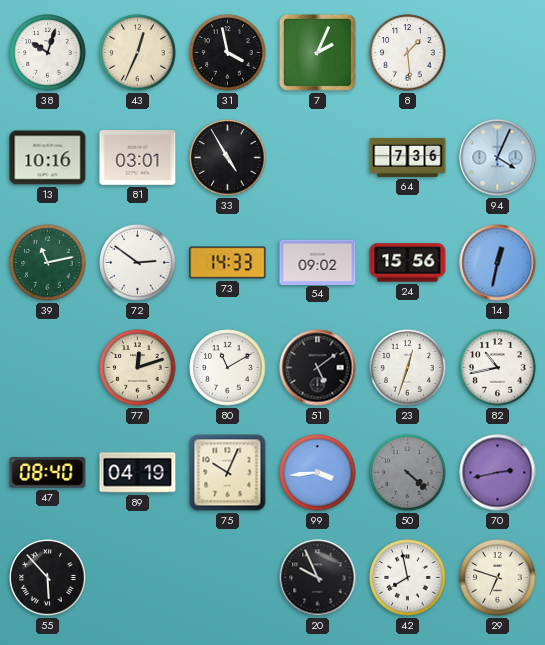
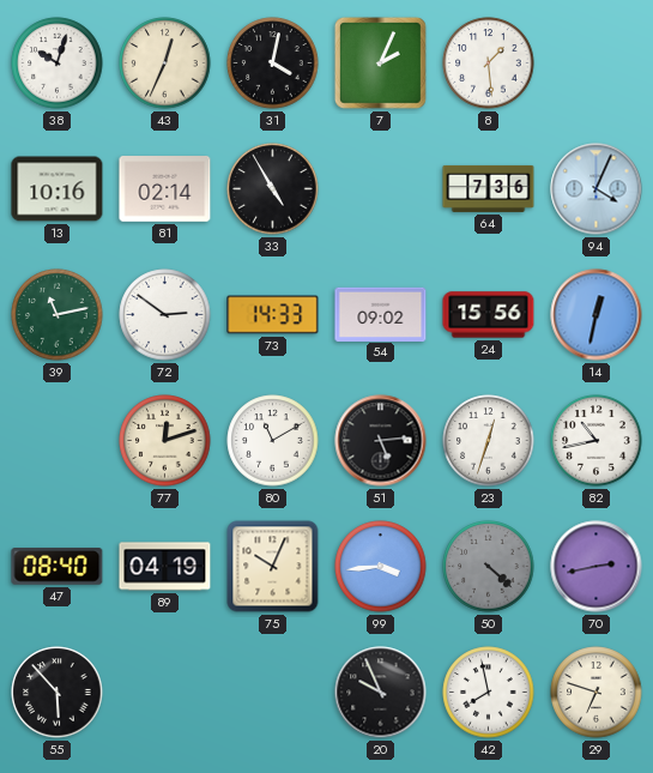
31: 3:58 -> 4:02
81: 03:01 -> 02:14
51: 5:09 -> 5:14
